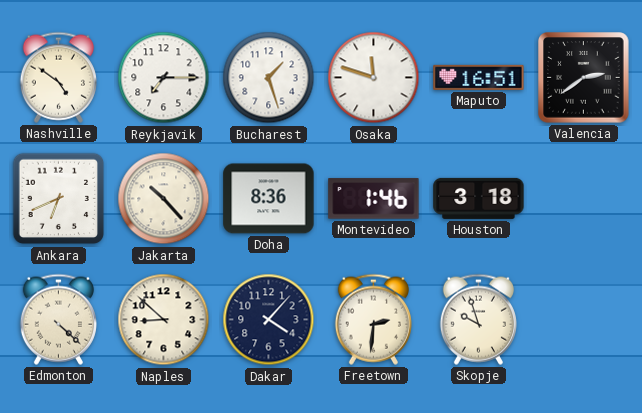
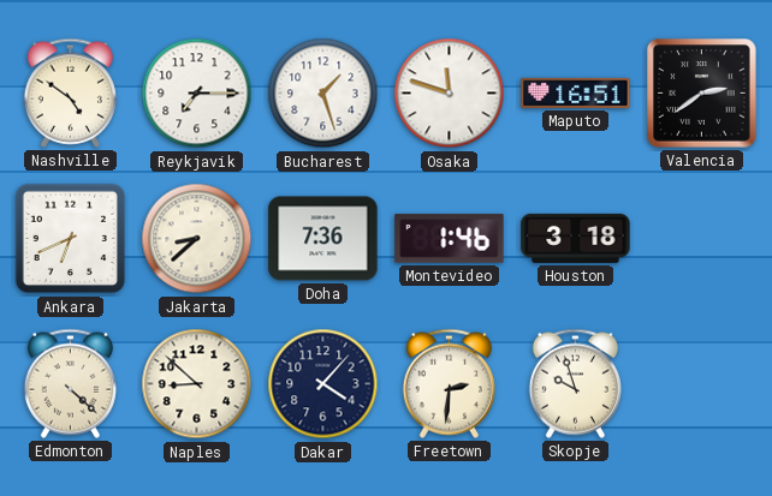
Jakarta: 10:23 -> 8:38
Doha: 8:36 -> 7:36
